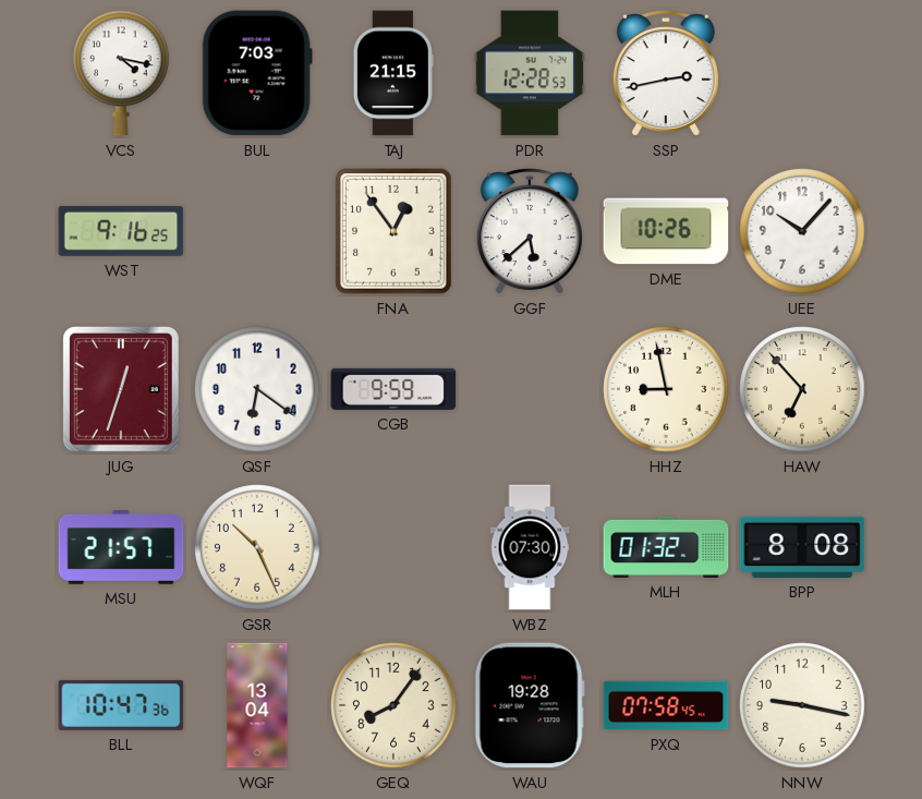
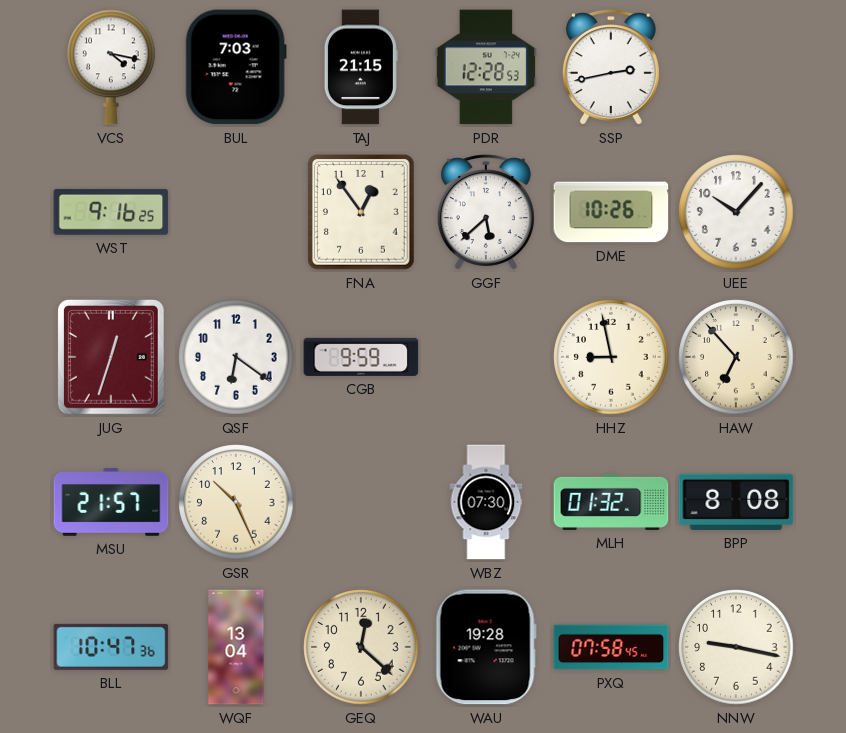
GEQ: 8:06 -> 12:22
